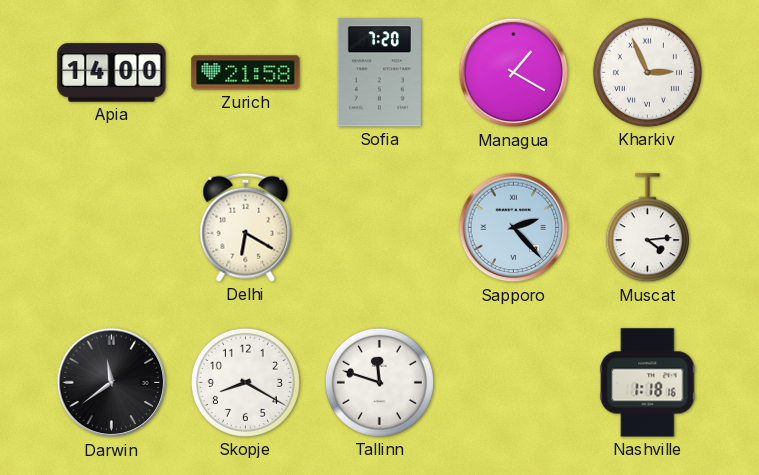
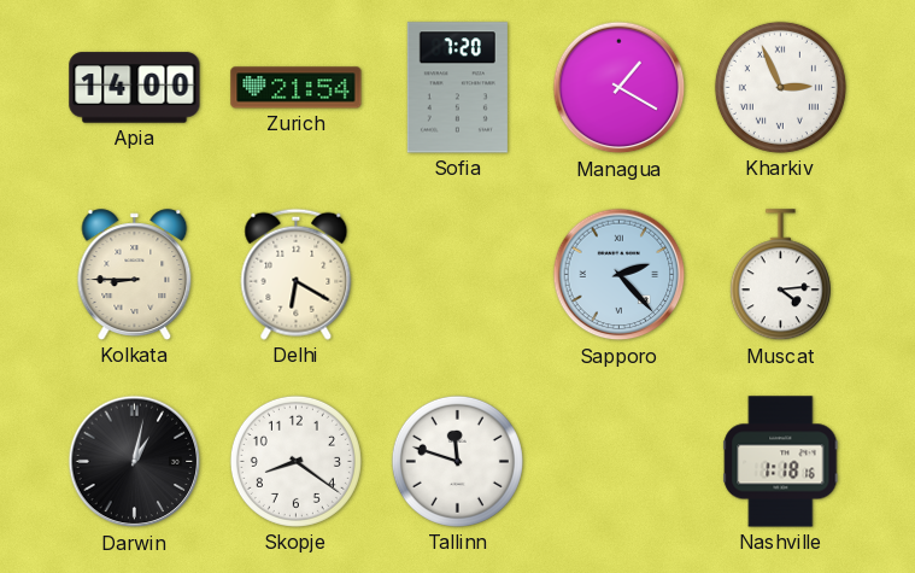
Zurich: 21:58 -> 21:54
Kolkata: none -> 8:45
Darwin: 11:39 -> 1:02
Skopje: 8:20 -> 8:21
